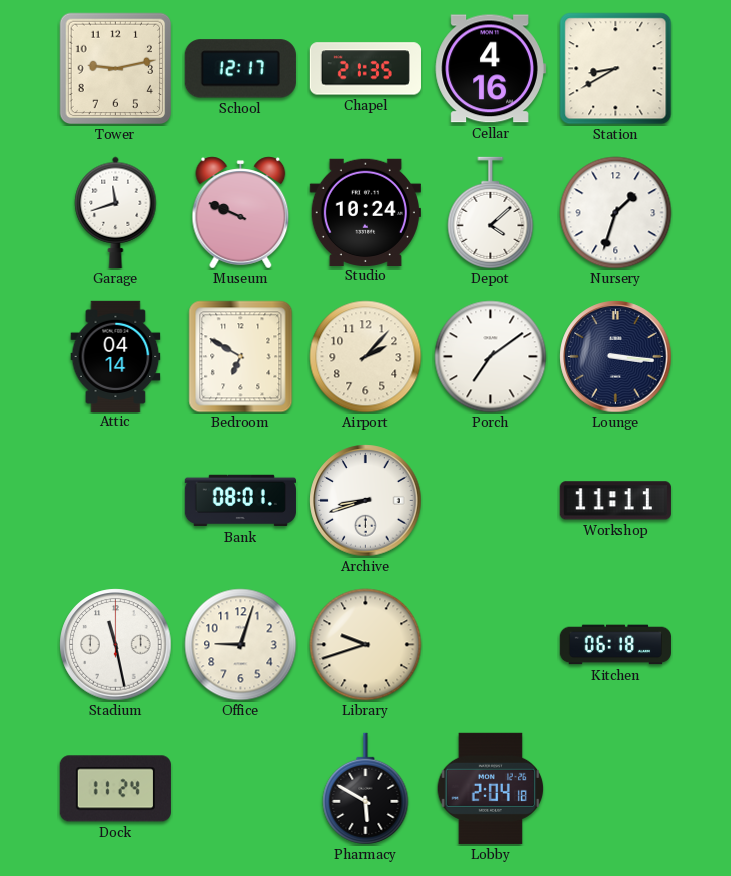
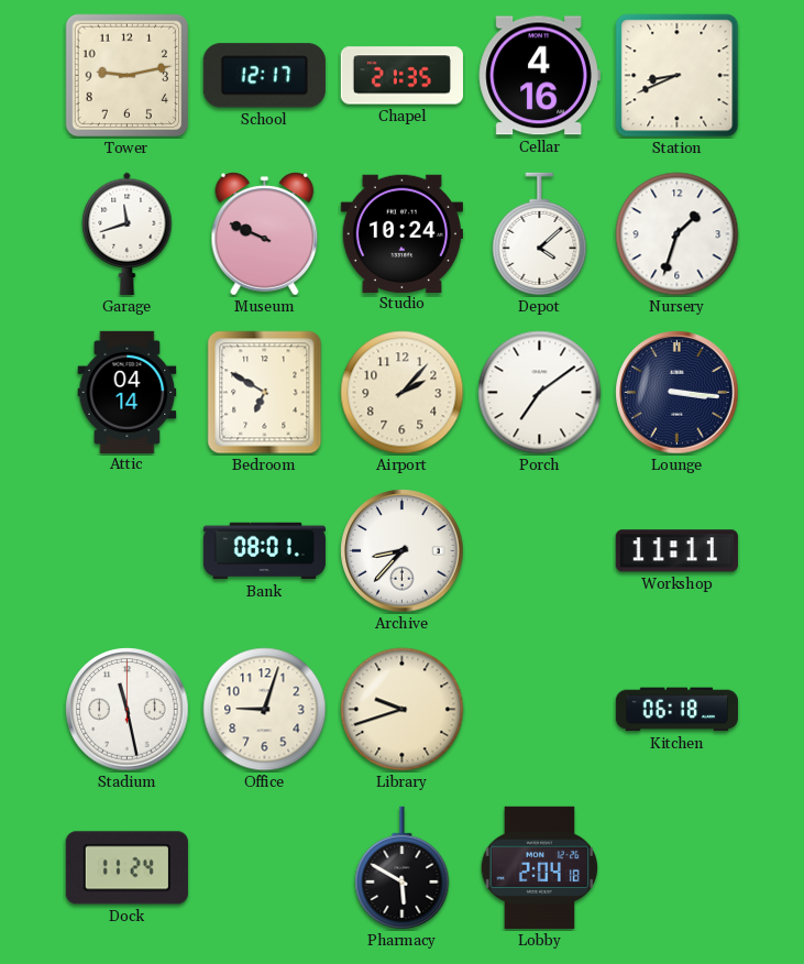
Station: 8:40 -> 8:41
Archive: 8:42 -> 8:37
